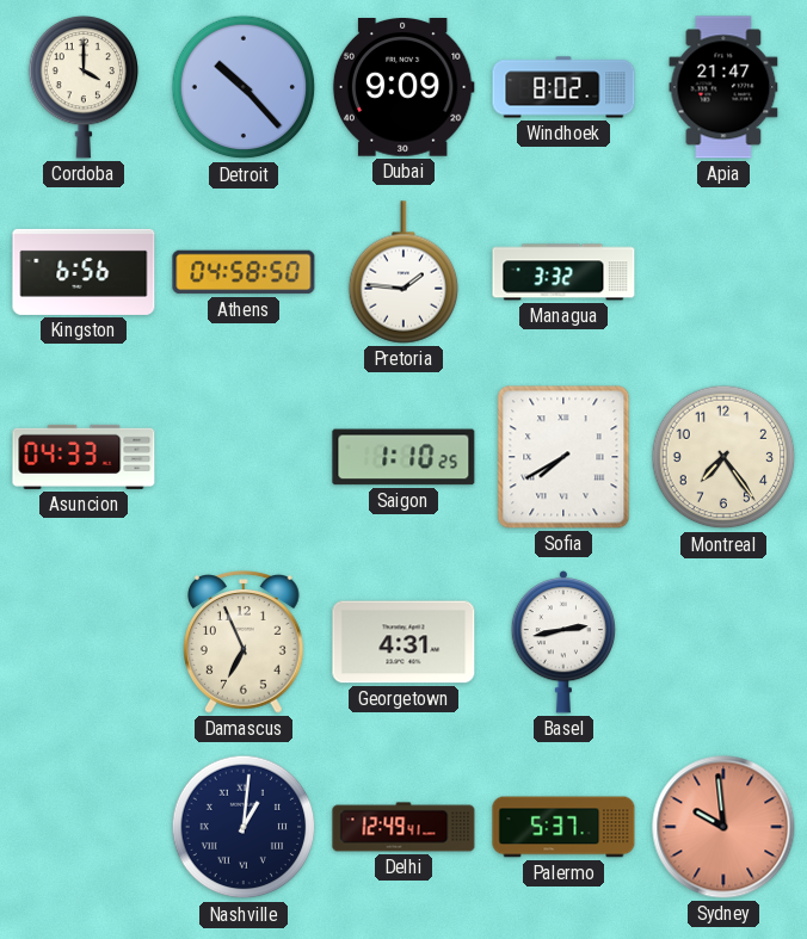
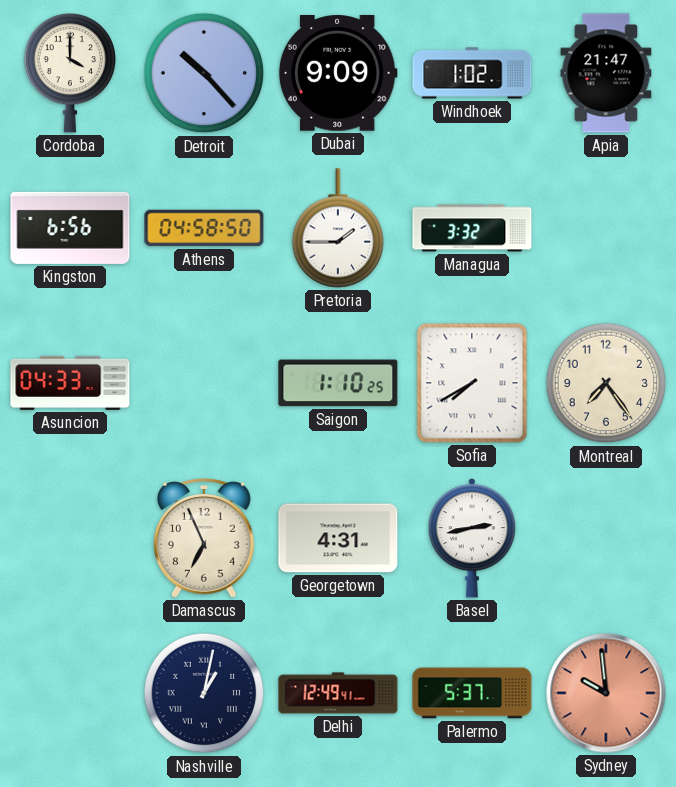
Windhoek: 8:02 -> 1:02
Pretoria: 1:46 -> 1:45
Nashville: 1:01 -> 1:02
